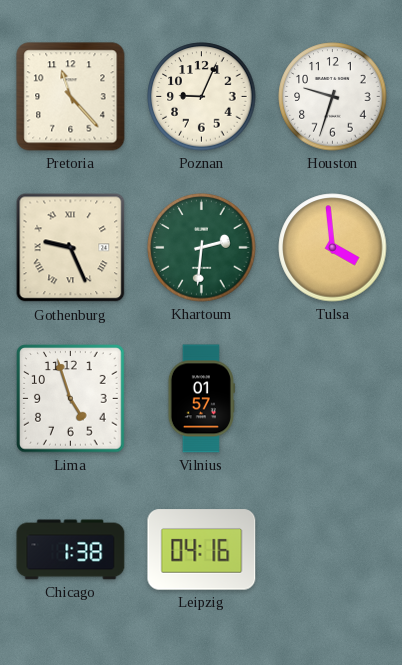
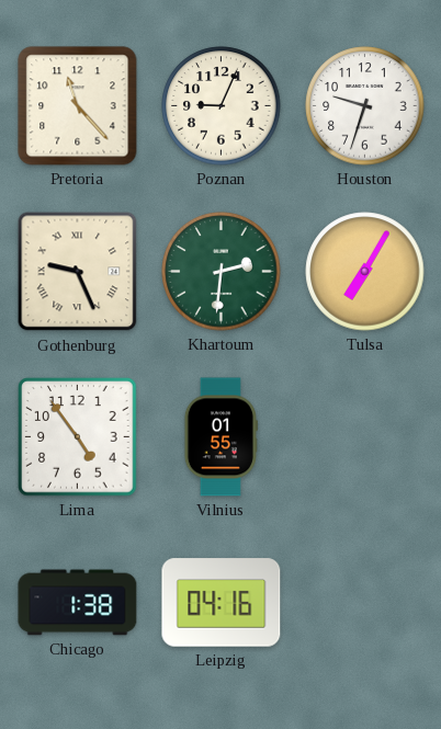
Tulsa: 3:59 -> 7:05
Lima: 4:57 -> 4:54
Vilnius: 01:57 -> 01:55
